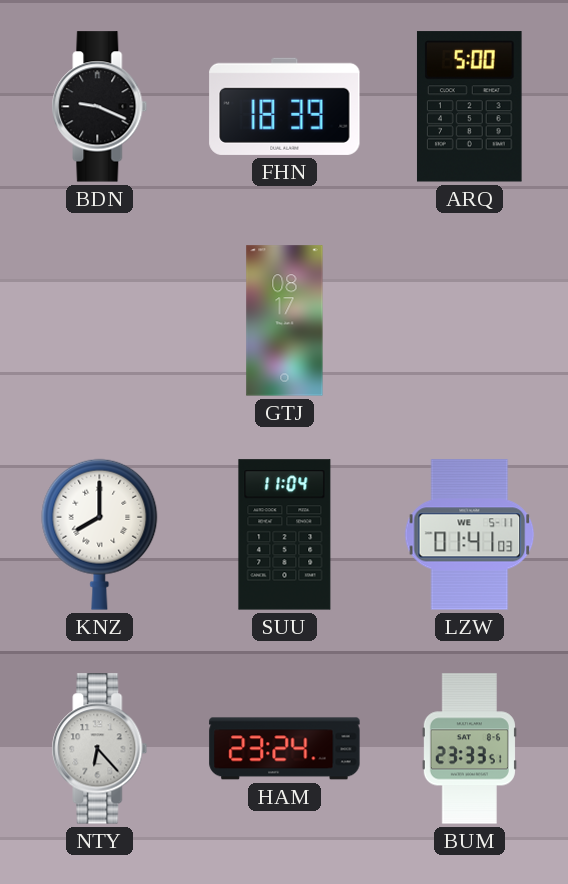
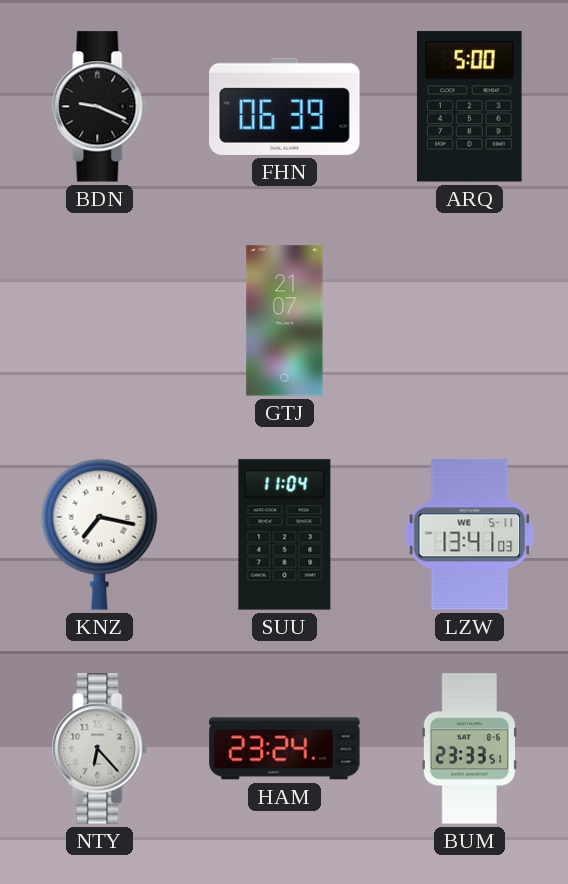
FHN: 18:39 -> 06:39
GTJ: 08:17 -> 21:07
KNZ: 8:00 -> 7:17
LZW: 01:41 -> 13:41
